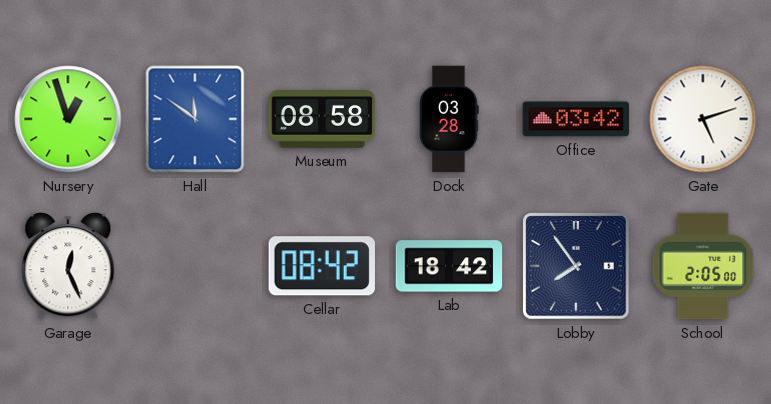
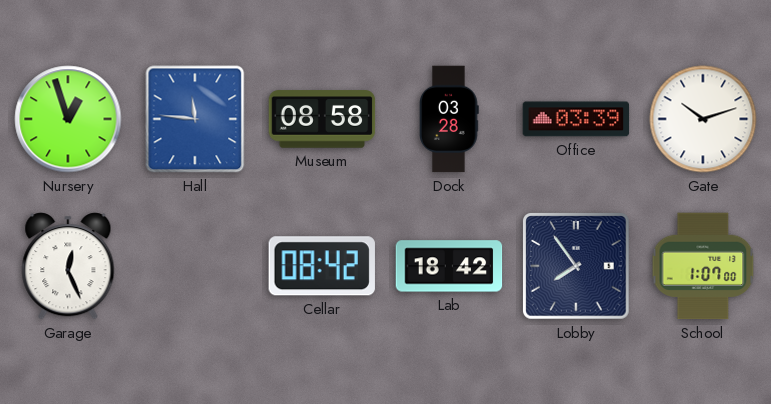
Hall: 11:51 -> 11:46
Office: 03:42 -> 03:39
Gate: 5:12 -> 10:12
School: 2:05 -> 1:07
